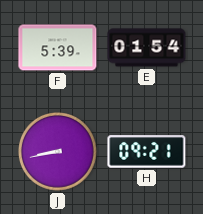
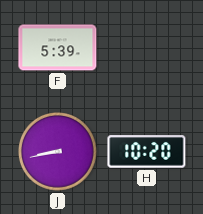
E: 01:54 -> none
H: 09:21 -> 10:20
